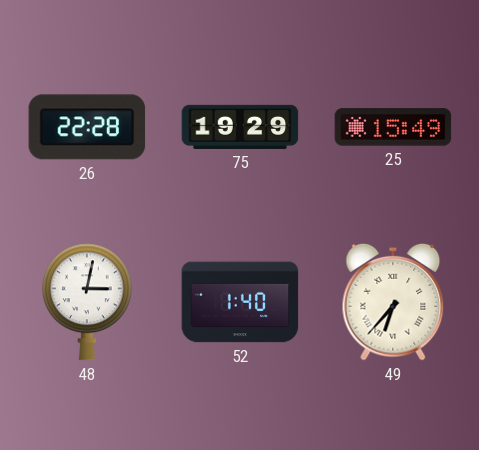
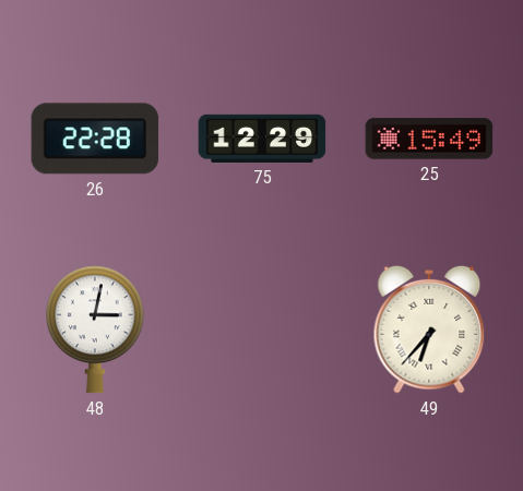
75: 19:29 -> 12:29
52: 1:40 -> none
